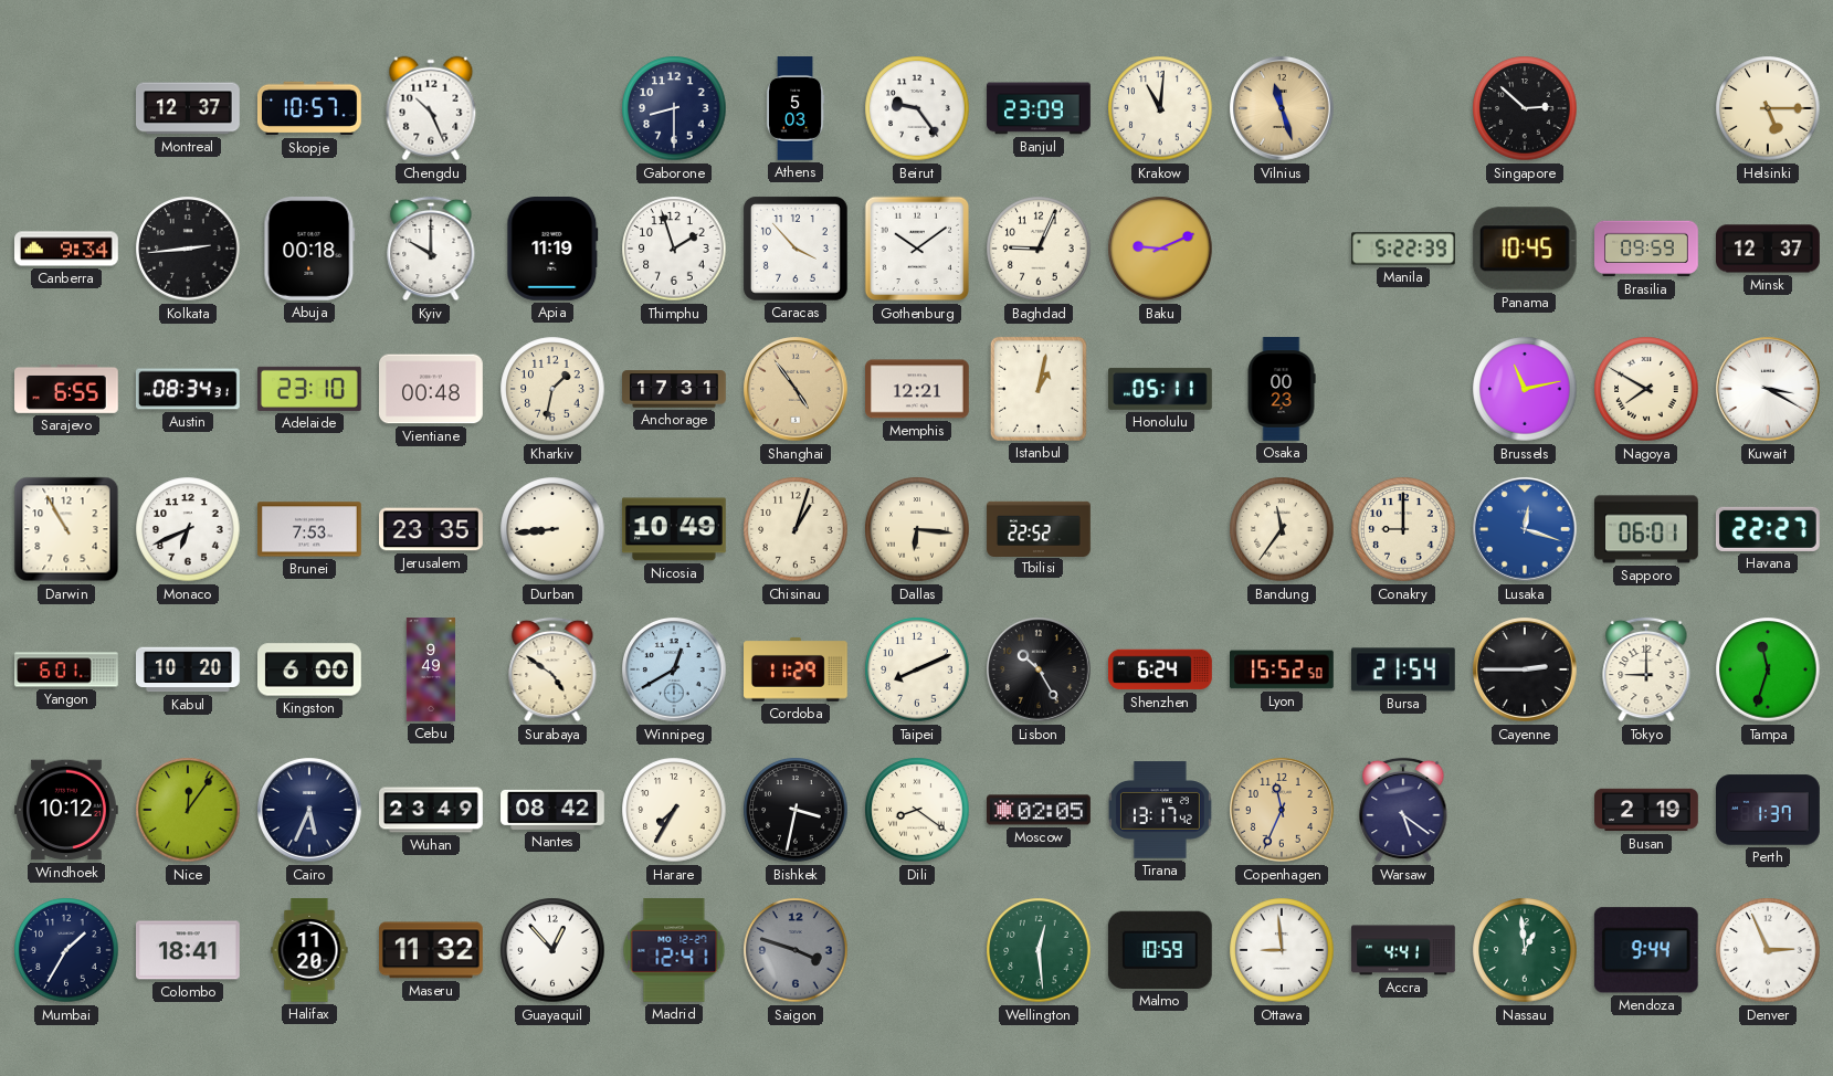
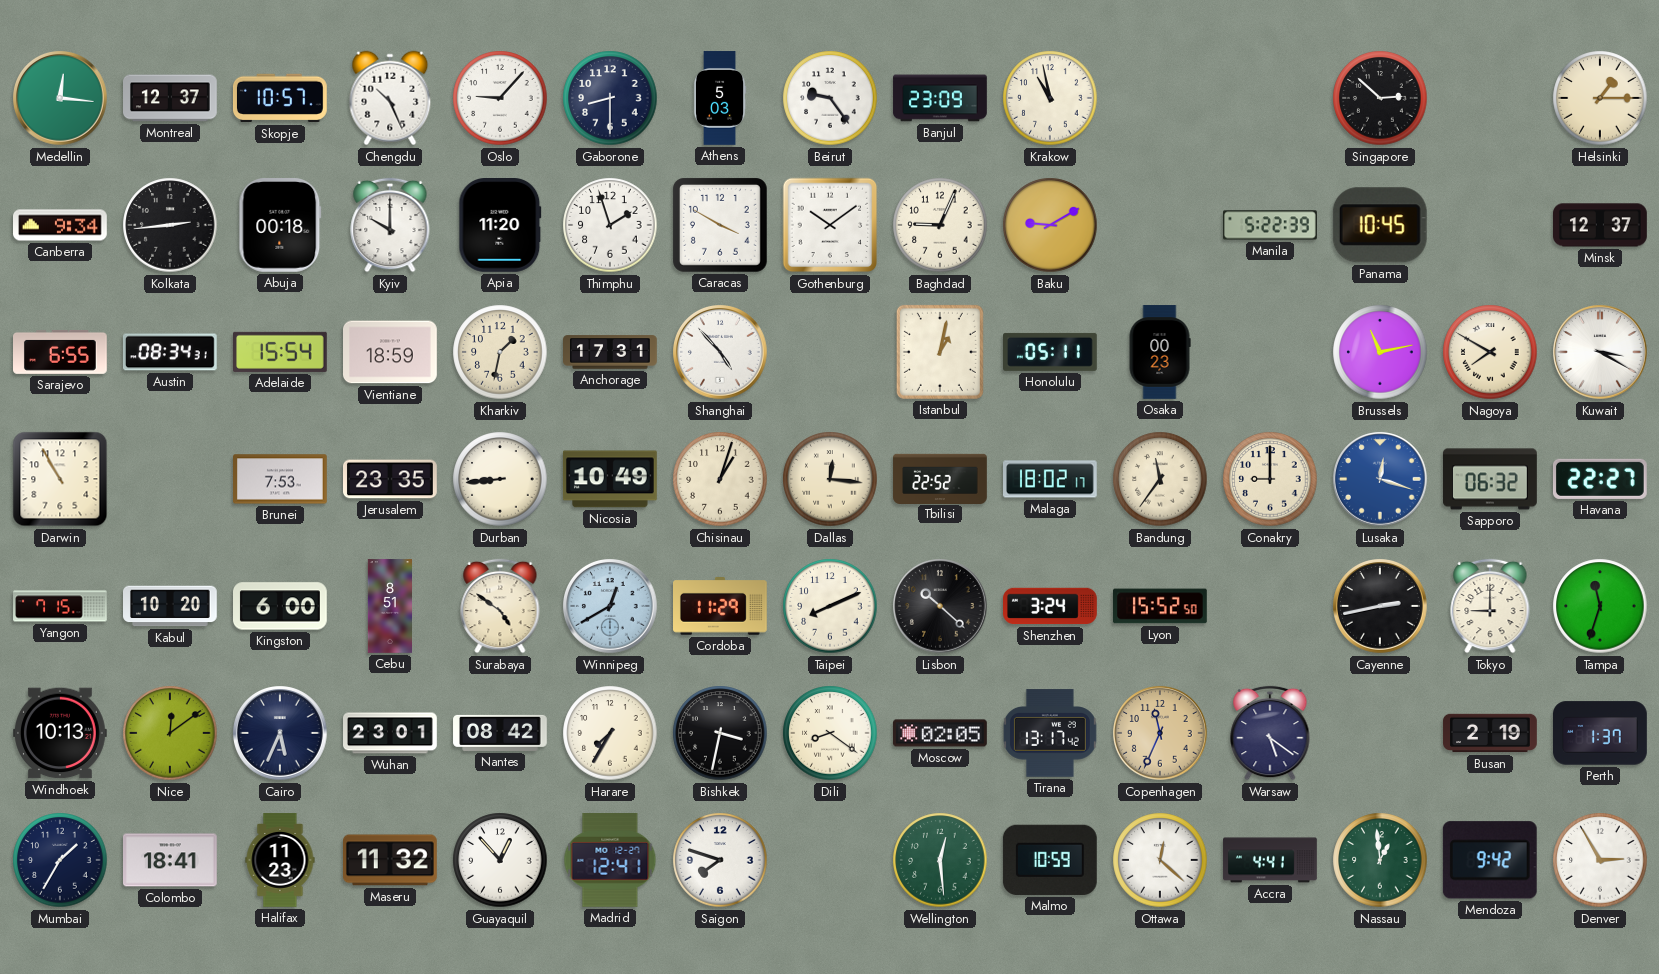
Medellin: none -> 12:16
Oslo: none -> 9:07
Krakow: 11:01 -> 10:58
Vilnius: 11:27 -> none
Helsinki: 5:15 -> 1:15
Apia: 11:19 -> 11:20
Caracas: 3:53 -> 3:50
Baku: 9:11 -> 9:10
Brasilia: 09:59 -> none
Adelaide: 23:10 -> 15:54
Vientiane: 00:48 -> 18:59
Shanghai: 4:54 -> 4:53
Shanghai dial: champagne -> white
Memphis: 12:21 -> none
Monaco: 6:41 -> none
Dallas: 6:16 -> 12:16
Malaga: none -> 18:02
Sapporo: 06:01 -> 06:32
Yangon: 6:01 -> 7:15
Cebu: 9:49 -> 8:51
Lisbon: 10:25 -> 10:22
Shenzhen: 6:24 -> 3:24
Bursa: 21:54 -> none
Cayenne: 2:45 -> 2:43
Windhoek: 10:12 -> 10:13
Nice: 12:06 -> 12:09
Wuhan: 23:49 -> 23:01
Halifax: 11:20 -> 11:23
Saigon: 3:48 -> 7:48
Saigon dial: grey -> white
Ottawa: 8:59 -> 12:22
Mendoza: 9:44 -> 9:42
Denver: 2:56 -> 2:55
